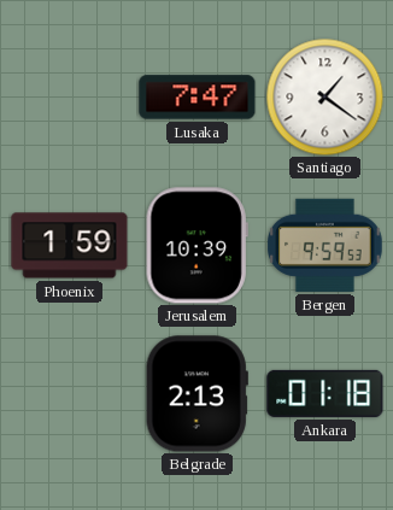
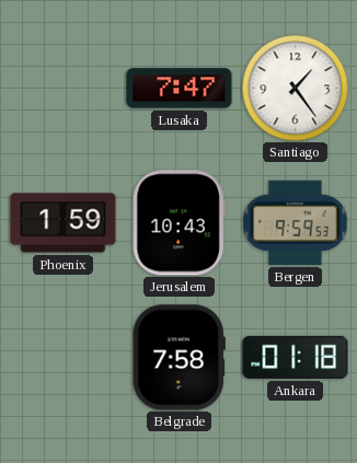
Santiago: 1:21 -> 1:24
Jerusalem: 10:39 -> 10:43
Belgrade: 2:13 -> 7:58
